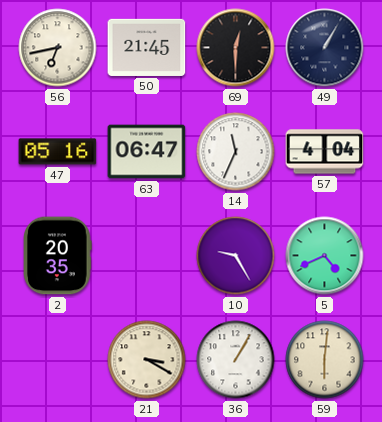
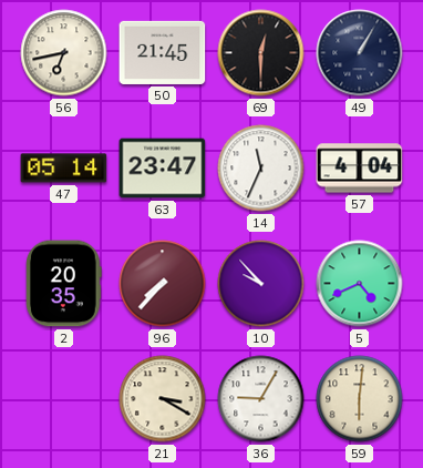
47: 05:16 -> 05:14
63: 06:47 -> 23:47
96: none -> 7:37
10: 9:25 -> 9:53
36: 1:05 -> 9:05
